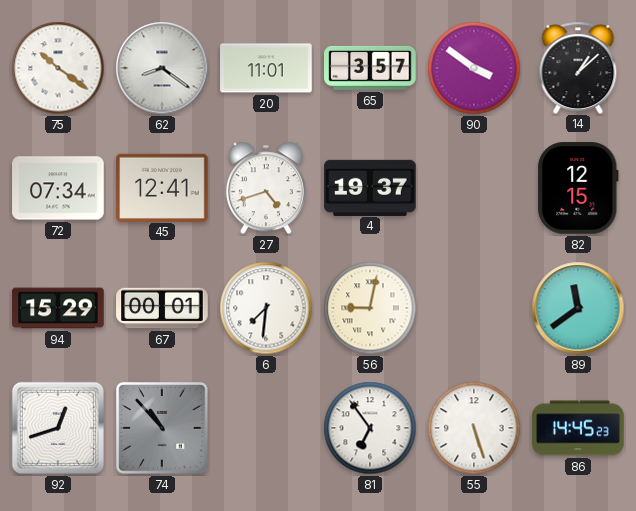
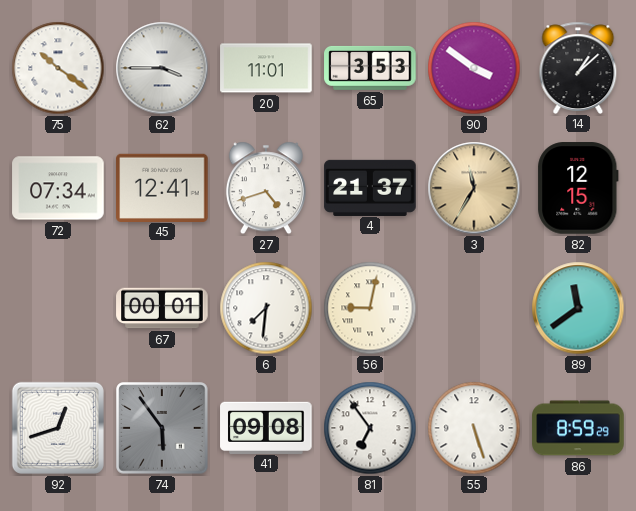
62: 8:21 -> 3:45
65: 3:57 -> 3:53
4: 19:37 -> 21:37
3: none -> 11:35
94: 15:29 -> none
74: 10:53 -> 5:54
41: none -> 09:08
86: 14:45 -> 8:59
